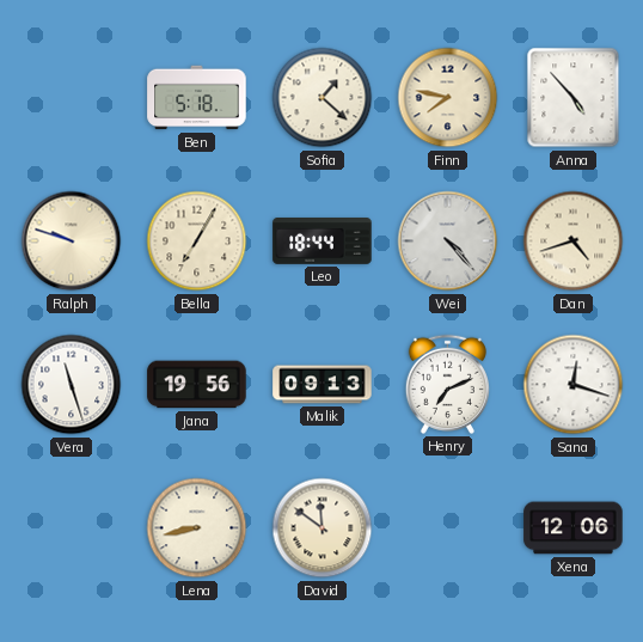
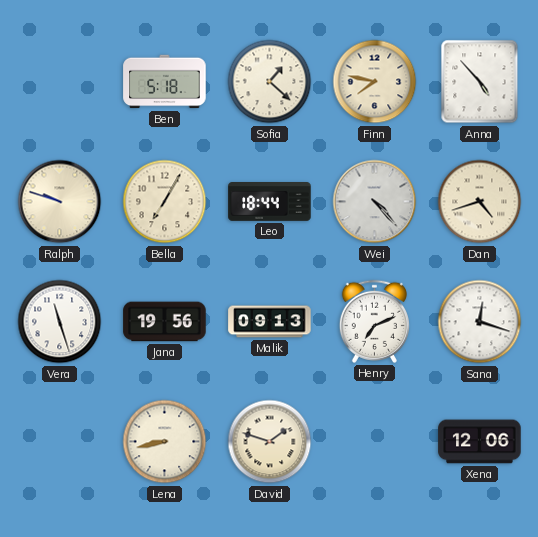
David: 11:51 -> 1:48
